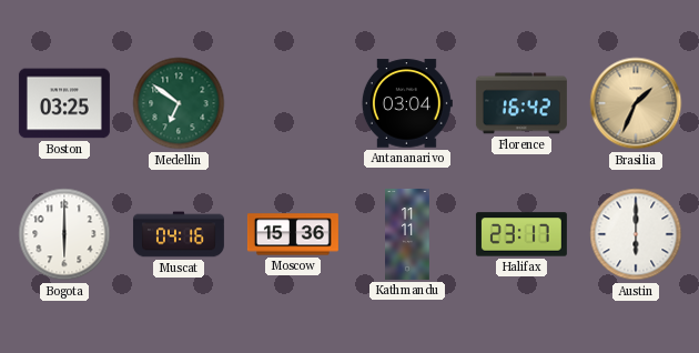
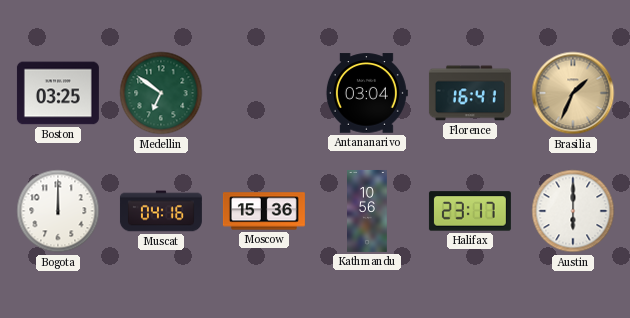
Florence: 16:42 -> 16:41
Bogota: 6:00 -> 12:00
Kathmandu: 11:11 -> 10:56
